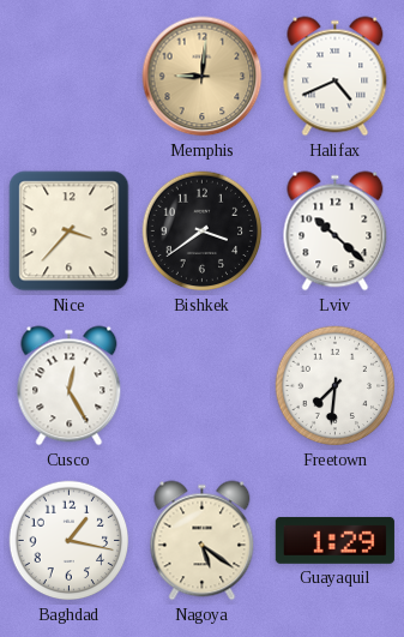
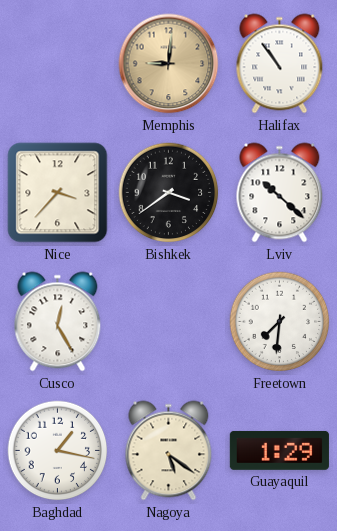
Halifax: 4:41 -> 10:54
